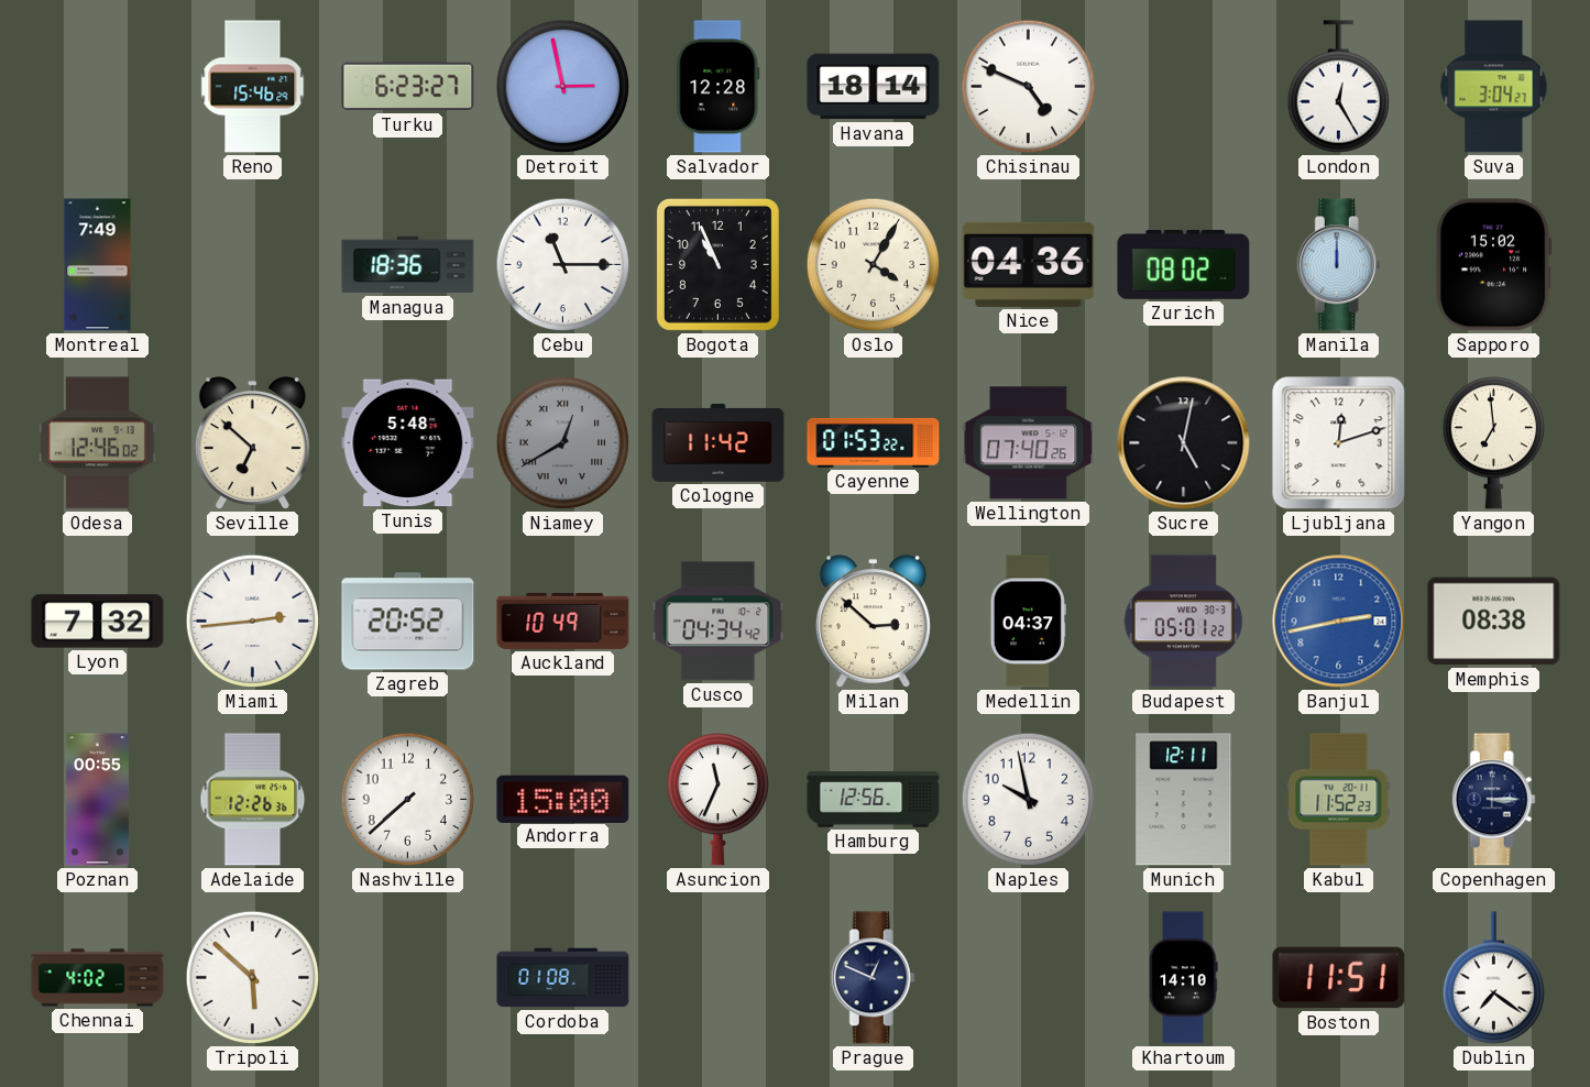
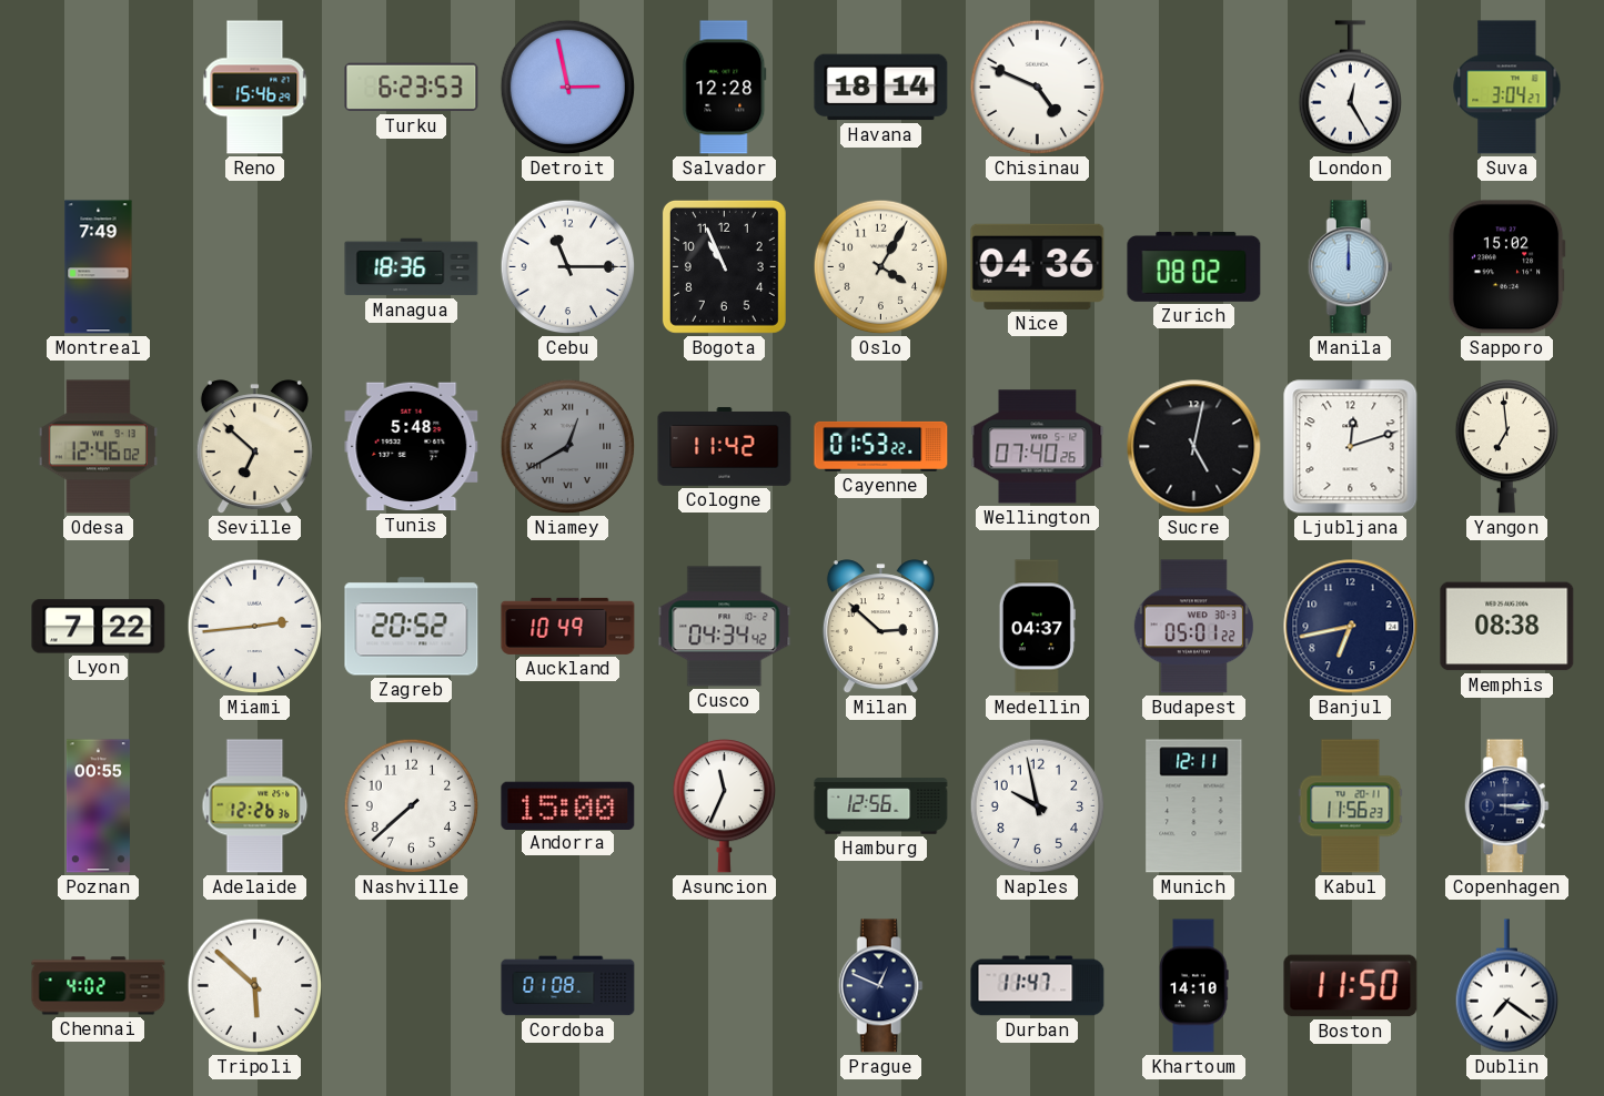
Turku: 6:23:27 -> 6:23:53
Lyon: 7:32 -> 7:22
Banjul: 2:43 -> 6:43
Banjul dial: blue -> navy
Kabul: 11:52 -> 11:56
Durban: none -> 11:47
Boston: 11:51 -> 11:50
